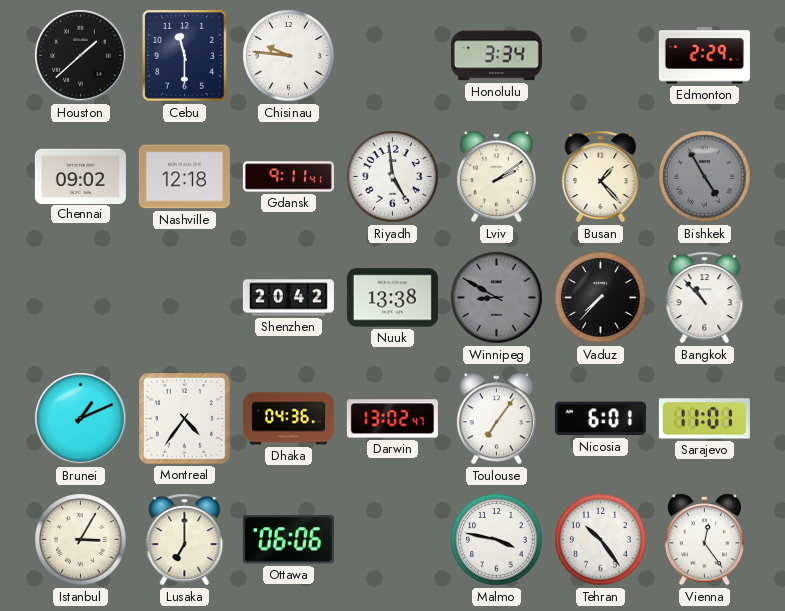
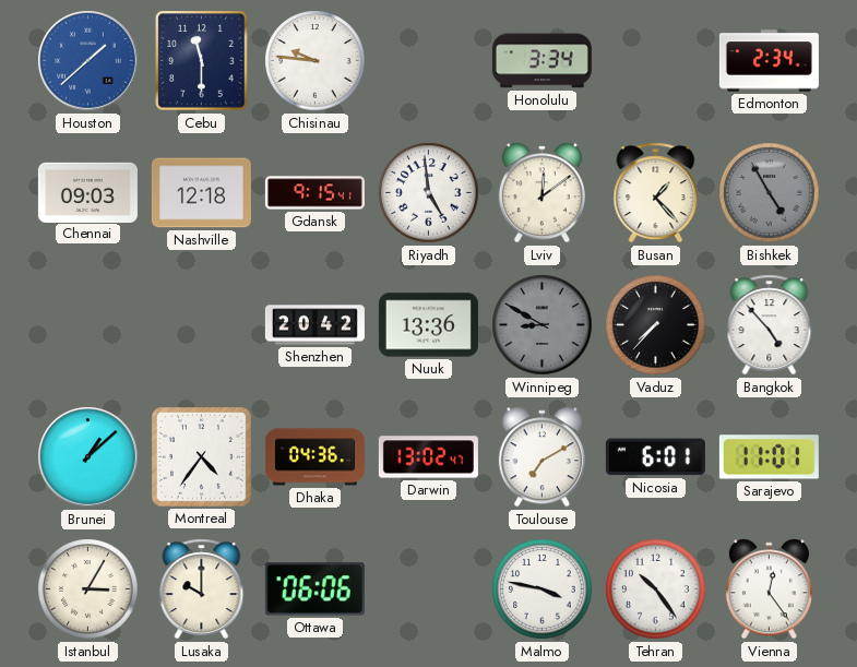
Houston dial: black -> blue
Edmonton: 2:29 -> 2:34
Chennai: 09:02 -> 09:03
Gdansk: 9:11 -> 9:15
Lviv: 2:09 -> 12:09
Nuuk: 13:38 -> 13:36
Bangkok: 10:53 -> 4:53
Brunei: 1:11 -> 1:08
Toulouse: 7:06 -> 7:10
Lusaka: 7:00 -> 10:00
